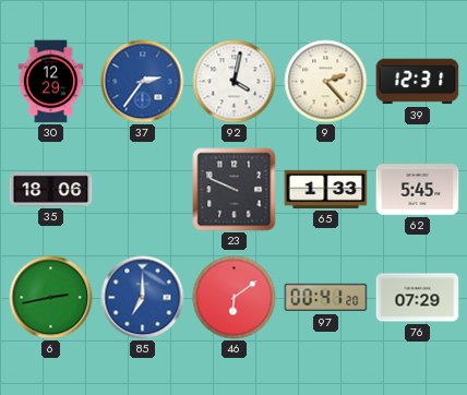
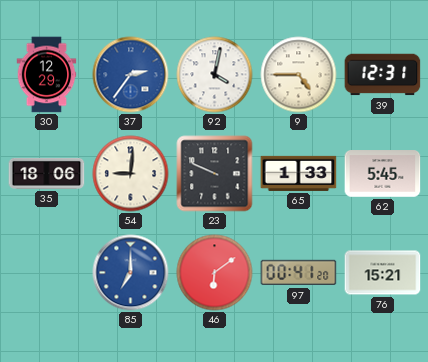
9: 2:23 -> 4:45
54: none -> 9:01
6: 2:43 -> none
76: 07:29 -> 15:21
